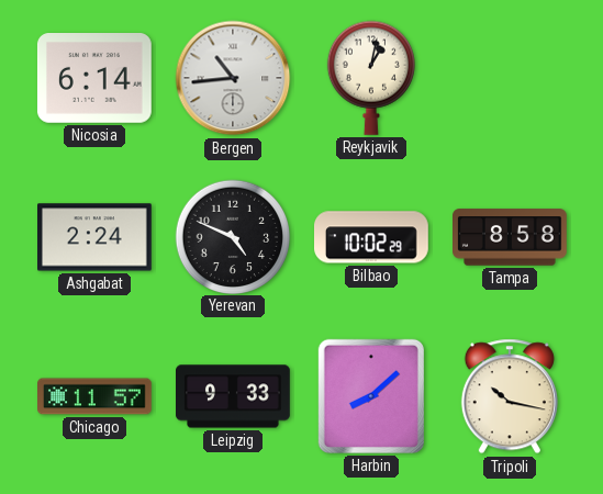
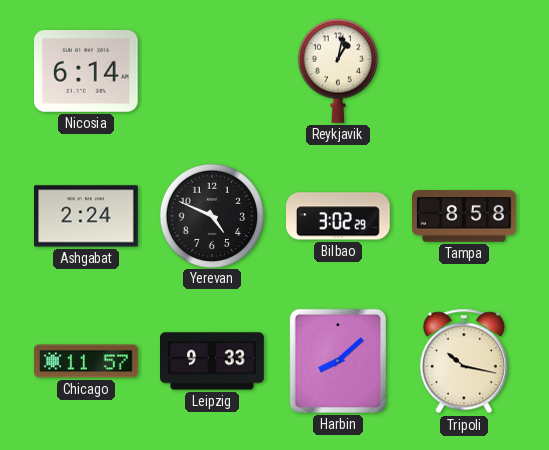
Bergen: 10:44 -> none
Bilbao: 10:02 -> 3:02
